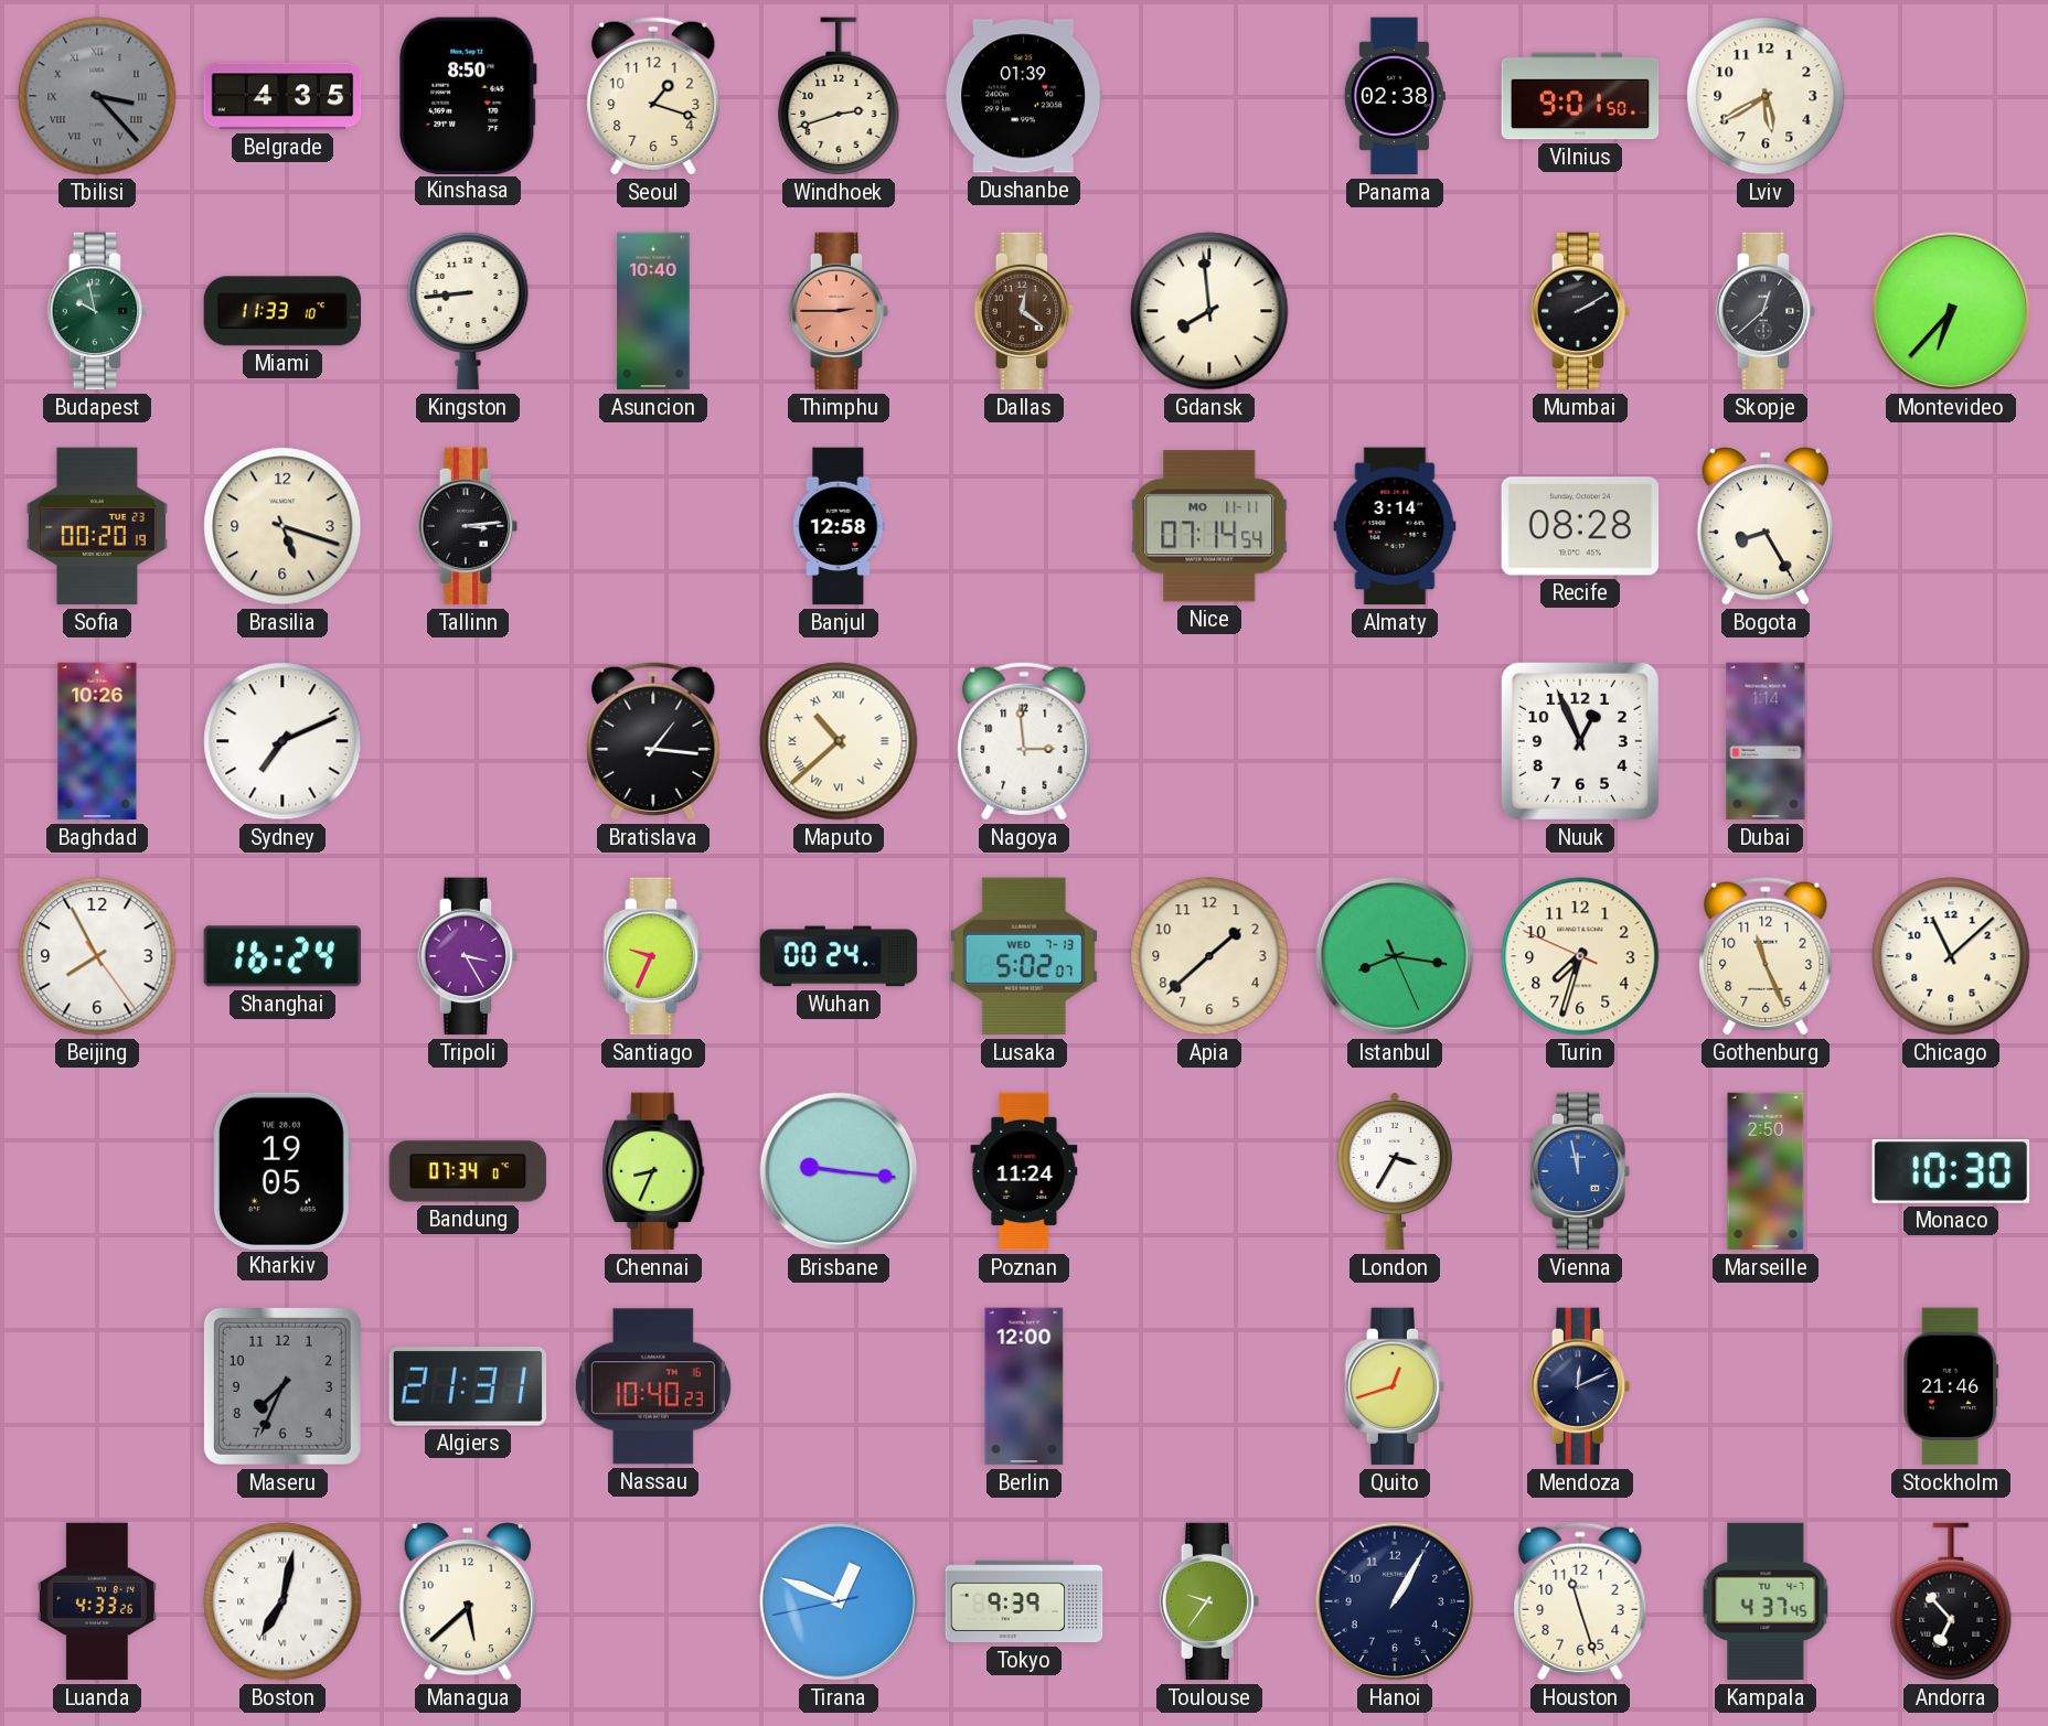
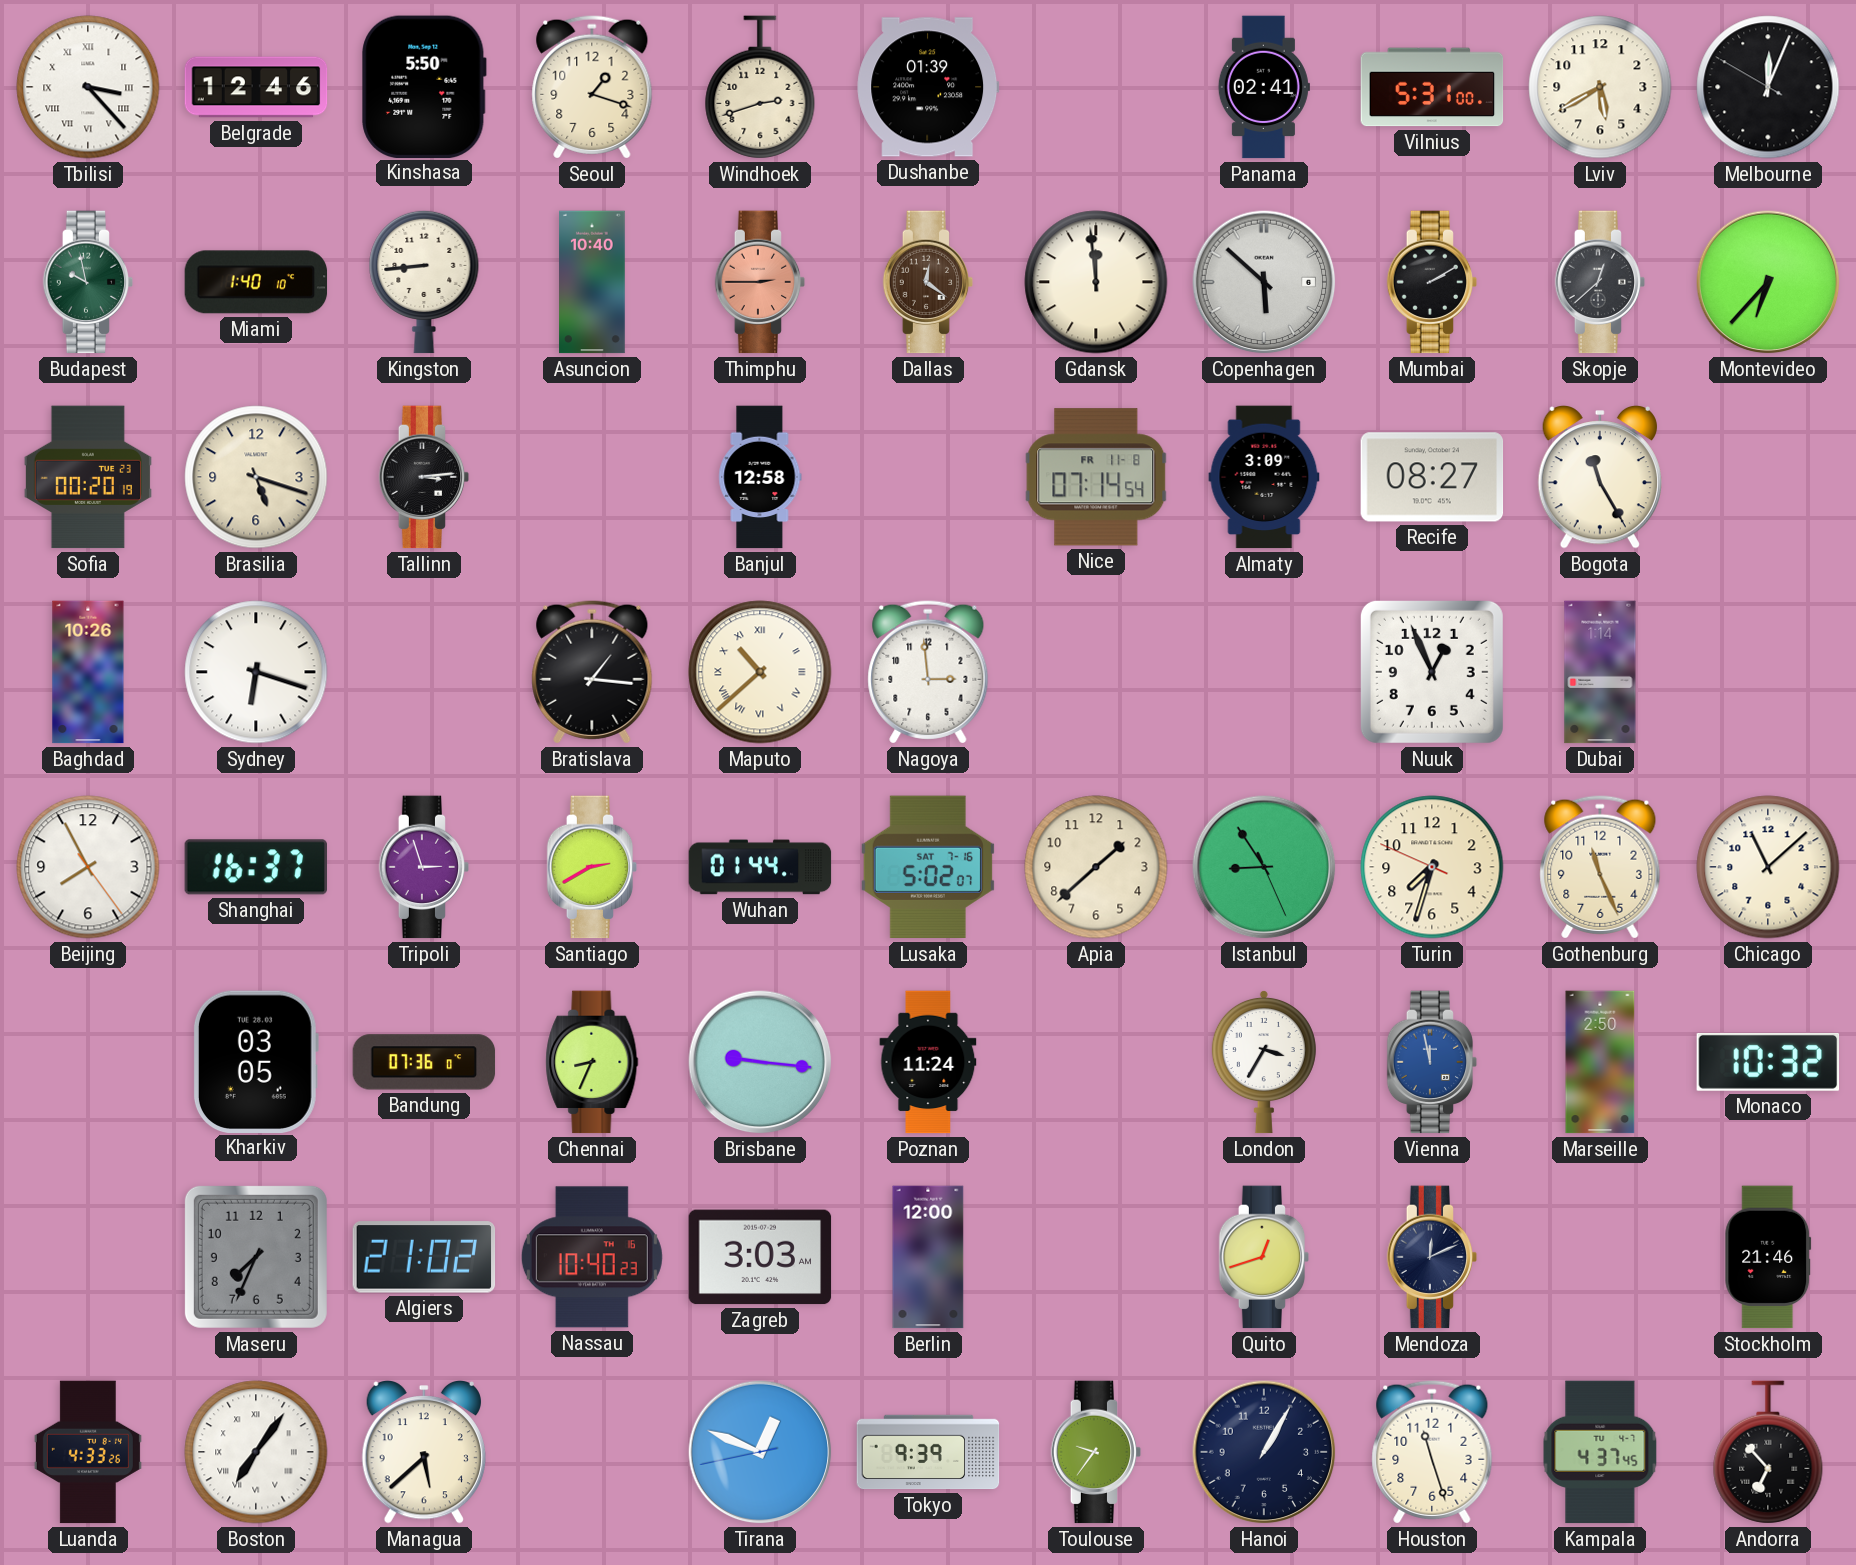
Tbilisi dial: grey -> white
Belgrade: 4:35 -> 12:46
Kinshasa: 8:50 -> 5:50
Panama: 02:38 -> 02:41
Vilnius: 9:01 -> 5:31
Melbourne: none -> 12:03
Miami: 11:33 -> 1:40
Gdansk: 7:59 -> 11:59
Copenhagen: none -> 5:52
Nice date: MO 11-11 -> FR 11-8
Almaty: 3:14 -> 3:09
Recife: 08:28 -> 08:27
Bogota: 8:25 -> 11:25
Sydney: 7:11 -> 6:18
Shanghai: 16:24 -> 16:37
Tripoli: 3:25 -> 2:57
Santiago: 9:34 -> 2:40
Wuhan: 00:24 -> 01:44
Lusaka date: WED 7-13 -> SAT 7-16
Istanbul: 8:16 -> 8:54
Kharkiv: 19:05 -> 03:05
Bandung: 07:34 -> 07:36
Monaco: 10:30 -> 10:32
Algiers: 21:31 -> 21:02
Zagreb: none -> 3:03
Boston: 7:02 -> 7:06
